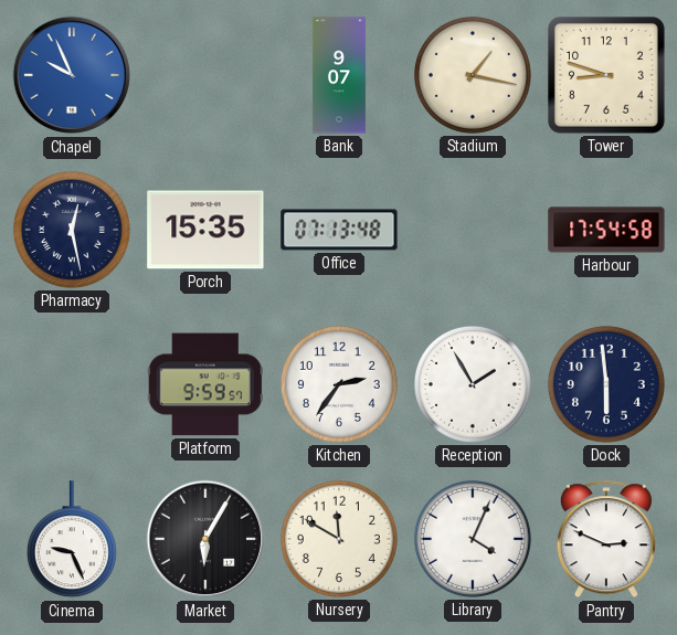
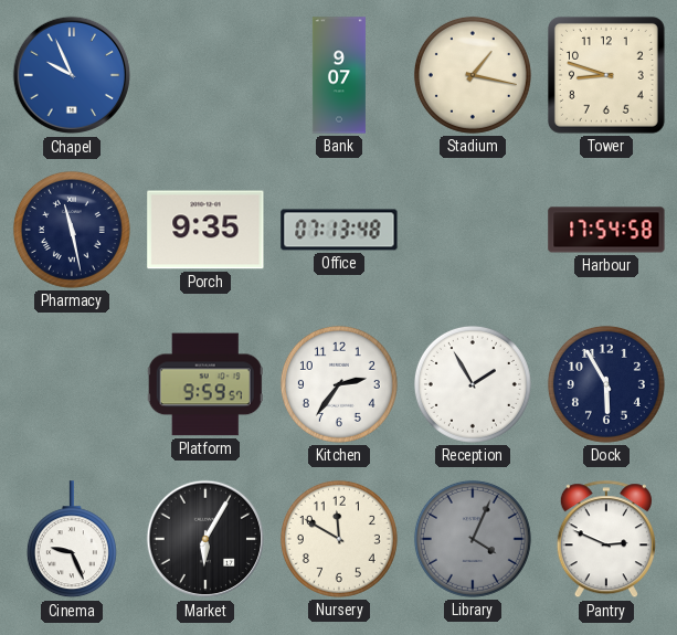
Pharmacy: 12:28 -> 11:28
Porch: 15:35 -> 9:35
Dock: 5:59 -> 5:55
Library dial: white -> grey
